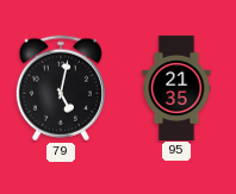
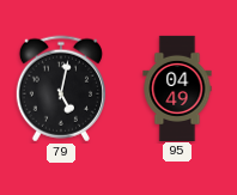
95: 21:35 -> 04:49
